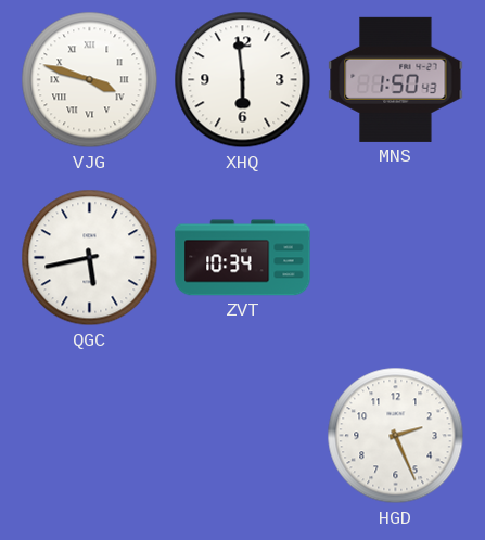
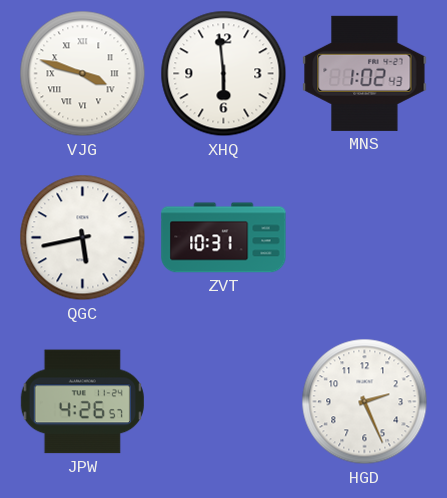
MNS: 1:50 -> 1:02
ZVT: 10:34 -> 10:31
JPW: none -> 4:26
